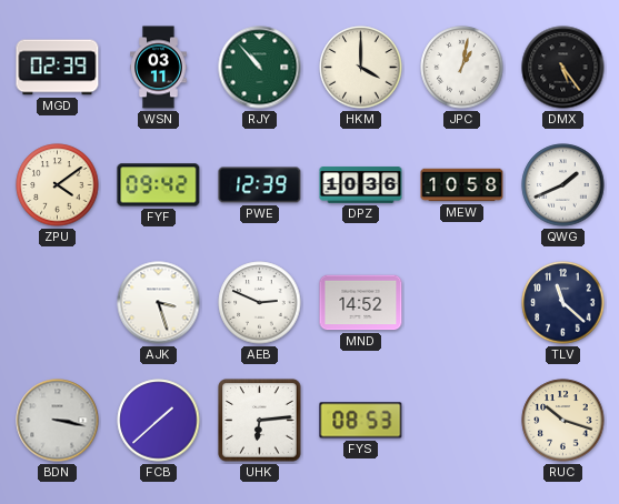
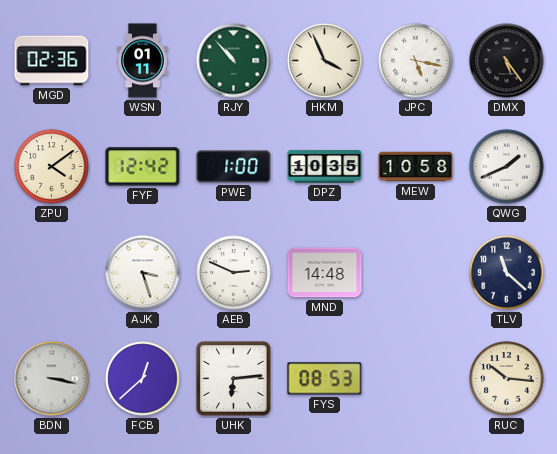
MGD: 02:39 -> 02:36
WSN: 03:11 -> 01:11
HKM: 4:00 -> 3:56
JPC: 1:02 -> 5:17
FYF: 09:42 -> 12:42
PWE: 12:39 -> 1:00
DPZ: 10:36 -> 10:35
MND: 14:52 -> 14:48
FCB: 1:38 -> 12:38
RUC: 10:18 -> 10:16
